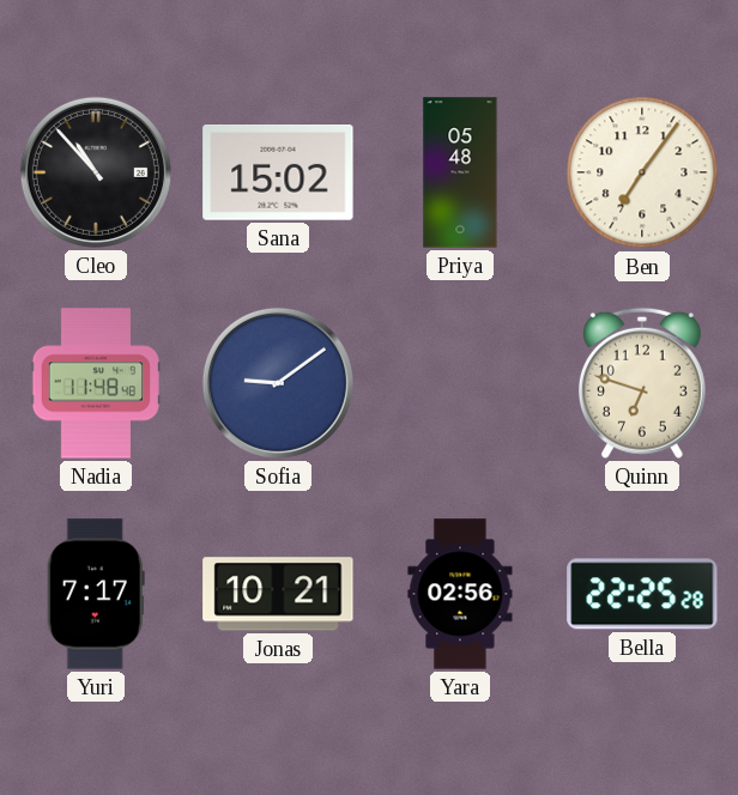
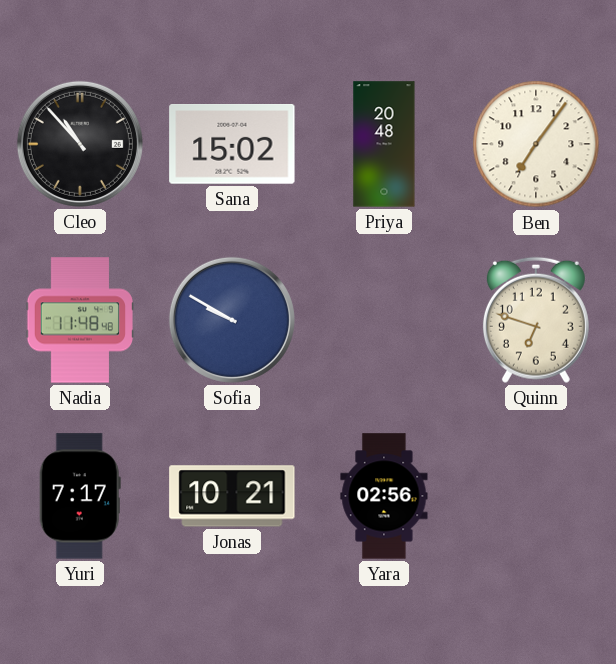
Priya: 05:48 -> 20:48
Sofia: 9:09 -> 9:50
Bella: 22:25 -> none
